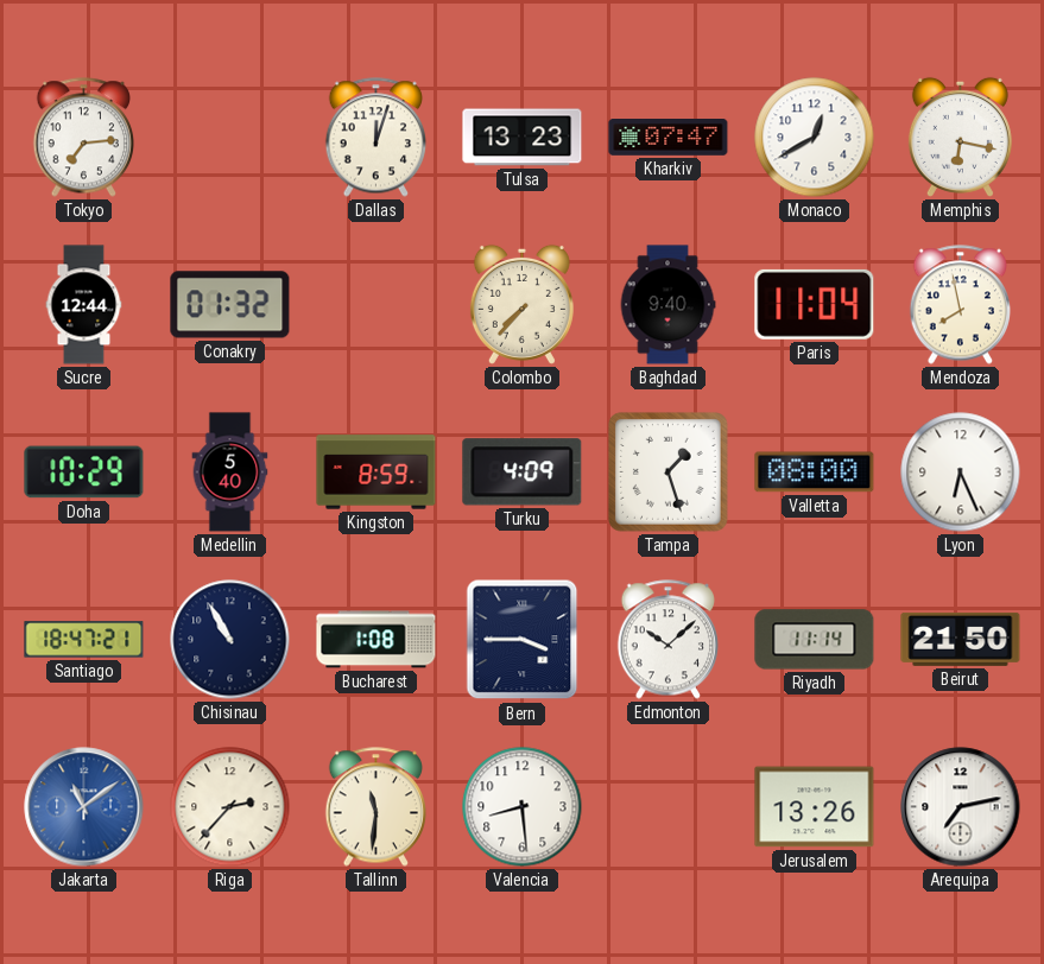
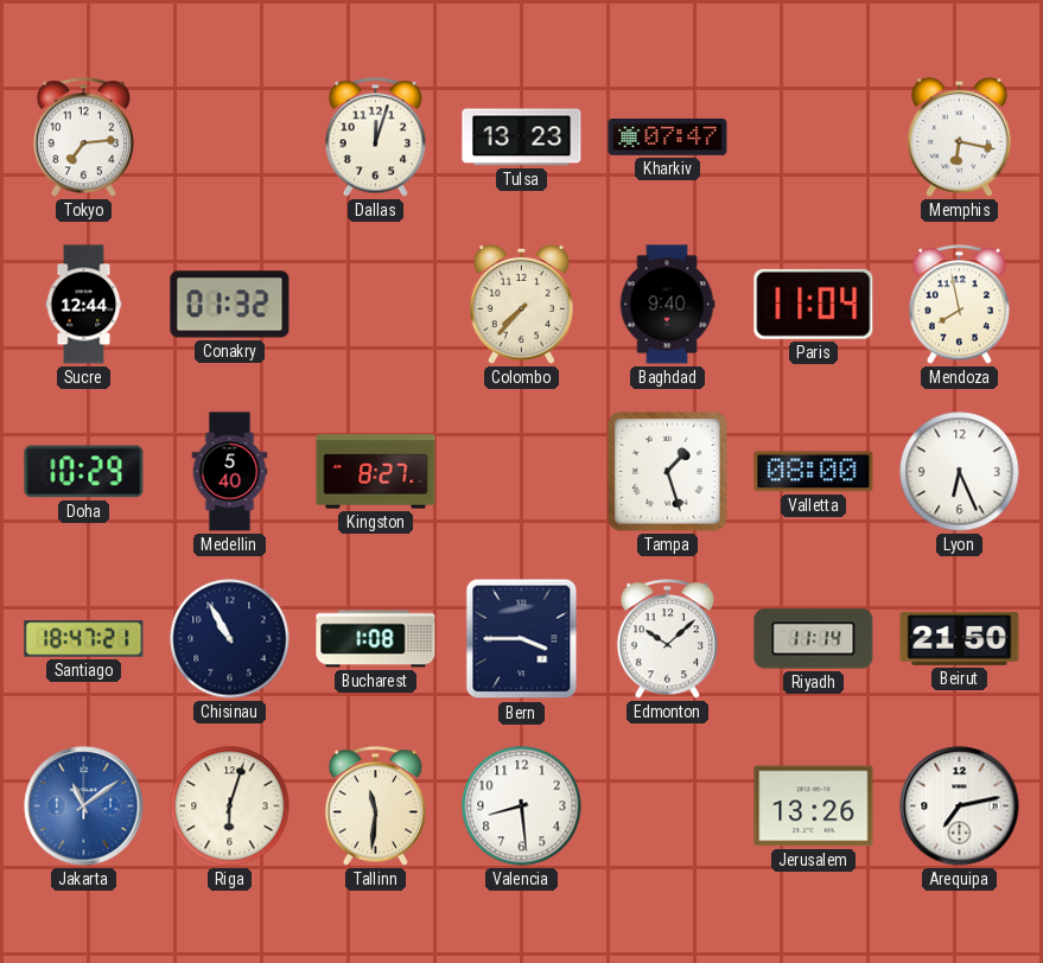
Monaco: 12:40 -> none
Kingston: 8:59 -> 8:27
Turku: 4:09 -> none
Riga: 2:37 -> 6:03
